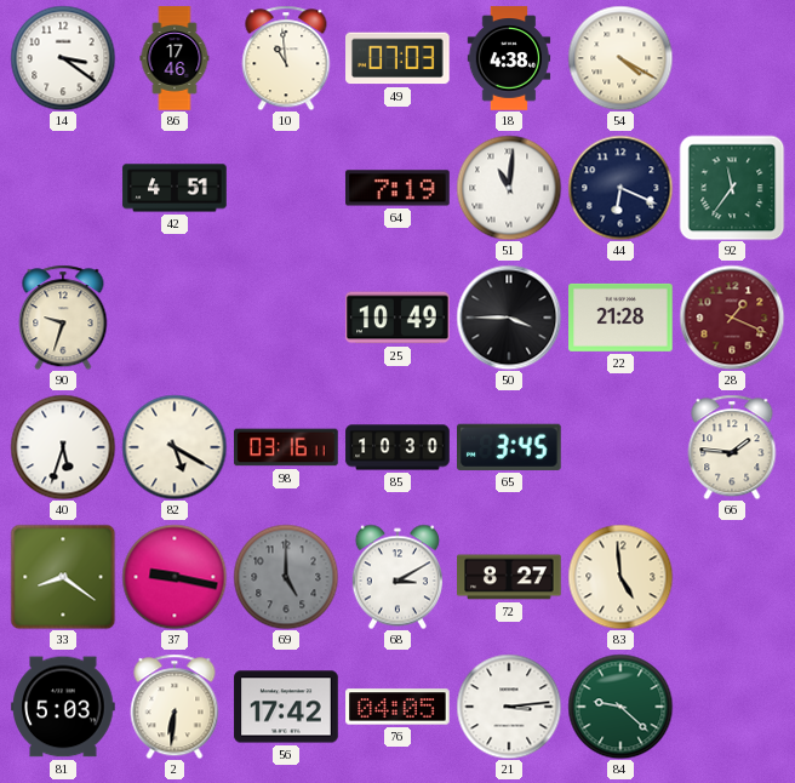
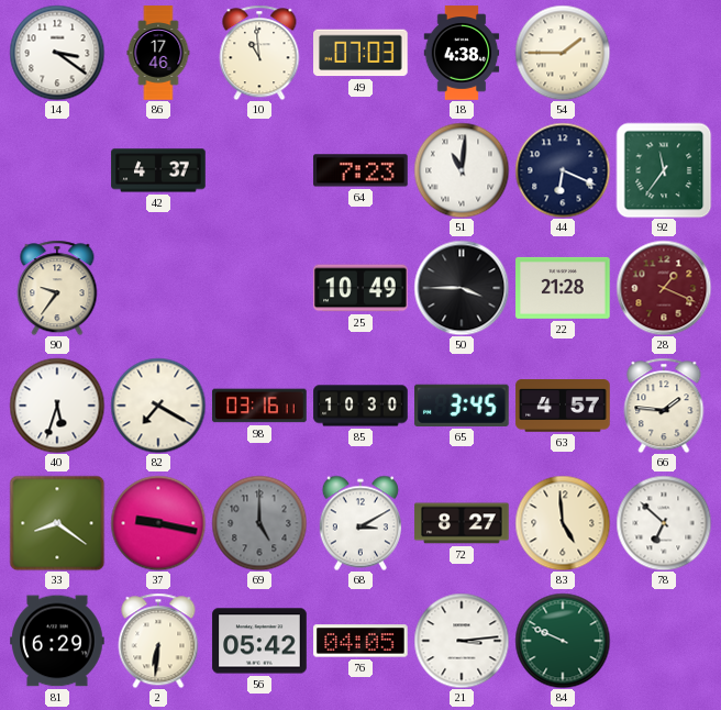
54: 4:20 -> 1:45
42: 4:51 -> 4:37
64: 7:19 -> 7:23
90: 9:33 -> 9:36
82: 5:20 -> 7:20
63: none -> 4:57
78: none -> 6:52
81: 5:03 -> 6:29
56: 17:42 -> 05:42
84: 9:22 -> 9:49
